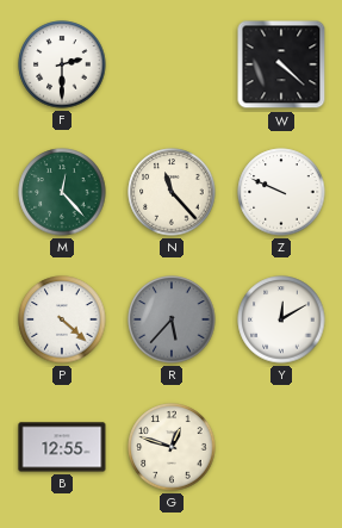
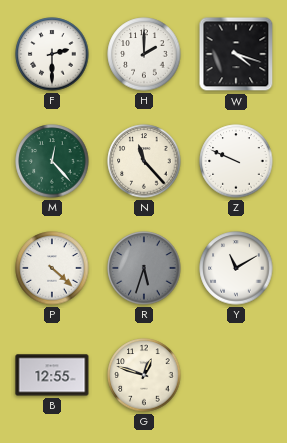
H: none -> 2:00
W: 4:22 -> 4:18
R: 5:37 -> 5:33
Y: 12:10 -> 11:10
